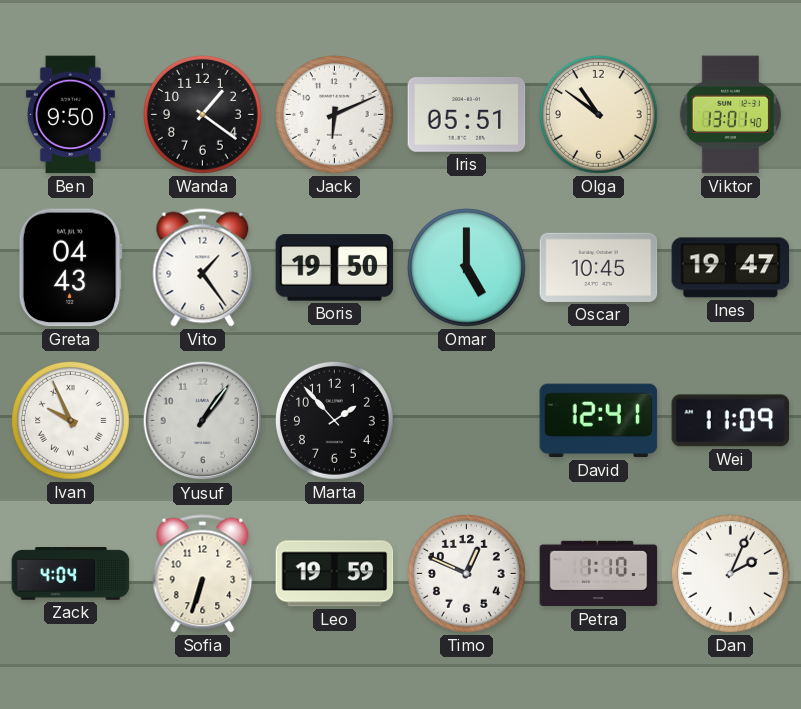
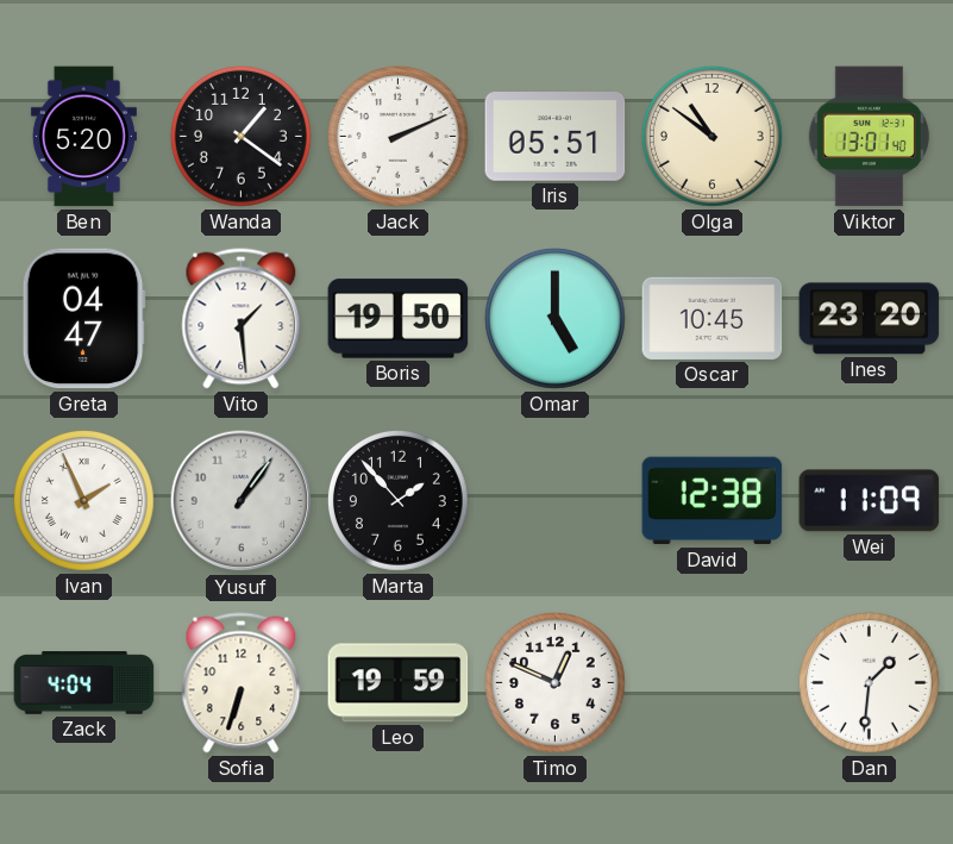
Ben: 9:50 -> 5:20
Jack: 6:11 -> 2:11
Greta: 04:43 -> 04:47
Vito: 1:24 -> 1:29
Ines: 19:47 -> 23:20
Ivan: 9:56 -> 1:56
David: 12:41 -> 12:38
Petra: 1:10 -> none
Dan: 2:04 -> 1:31
